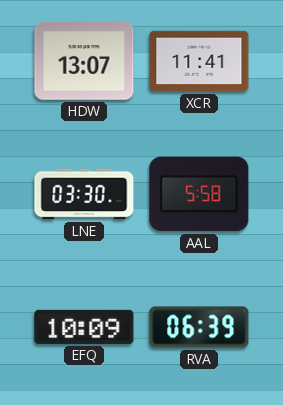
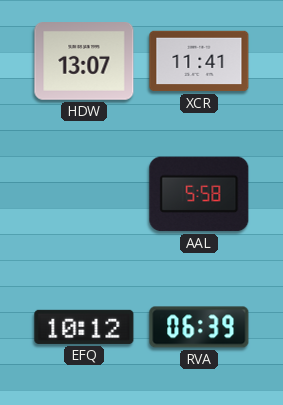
LNE: 03:30 -> none
EFQ: 10:09 -> 10:12
